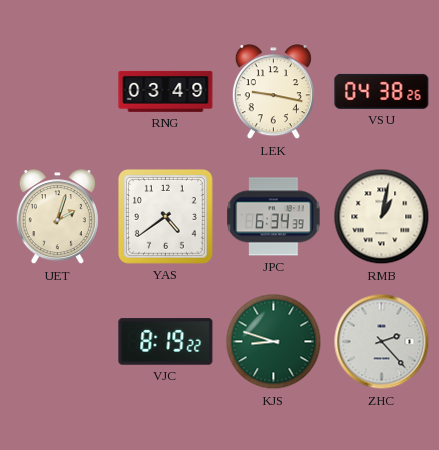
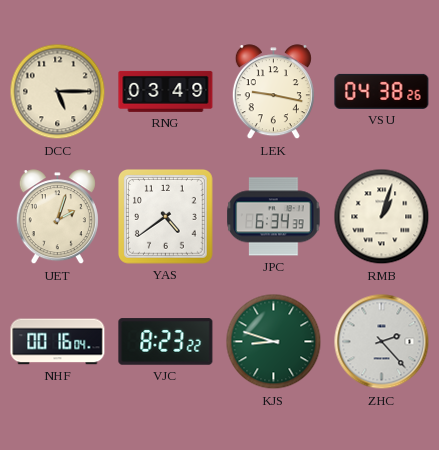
DCC: none -> 5:15
RMB: 1:02 -> 1:03
NHF: none -> 00:16
VJC: 8:19 -> 8:23
